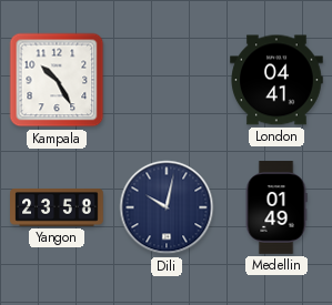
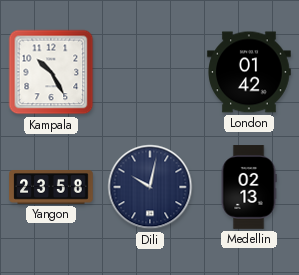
London: 04:41 -> 01:42
Medellin: 01:49 -> 02:13
